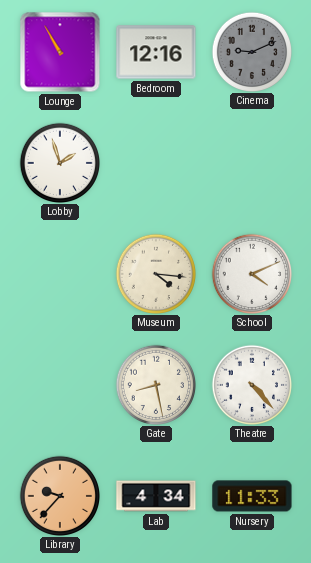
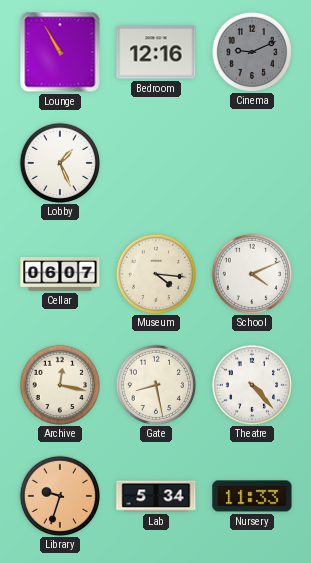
Lobby: 1:57 -> 1:26
Cellar: none -> 06:07
Archive: none -> 12:17
Library: 9:37 -> 9:33
Lab: 4:34 -> 5:34
